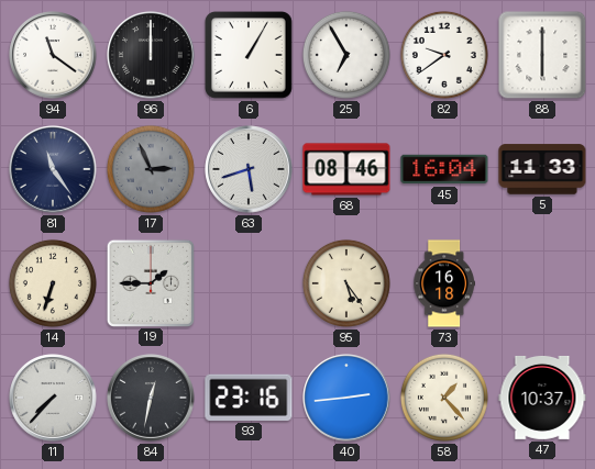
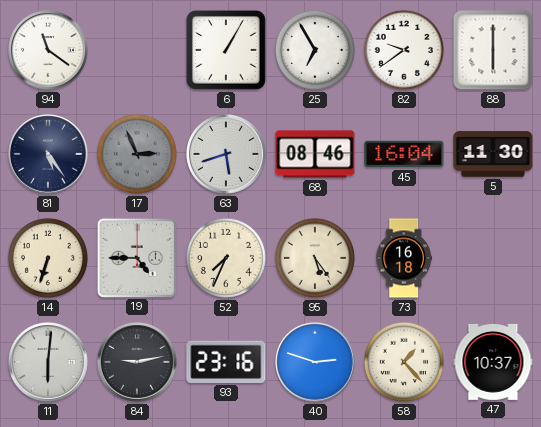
96: 12:00 -> none
81: 11:24 -> 5:24
5: 11:33 -> 11:30
19: 1:45 -> 4:45
52: none -> 7:34
11: 7:37 -> 6:01
84: 12:32 -> 9:13
40: 2:44 -> 2:48
